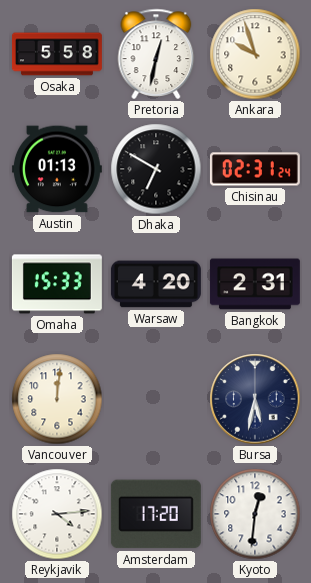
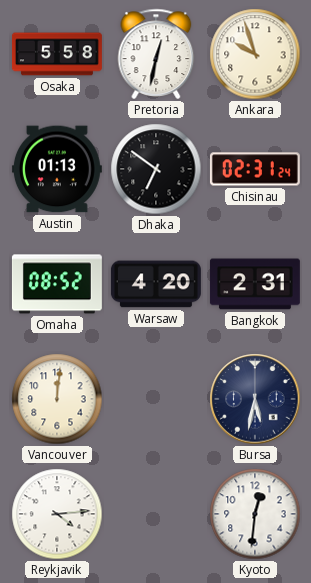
Dhaka: 6:50 -> 6:51
Omaha: 15:33 -> 08:52
Amsterdam: 17:20 -> none
